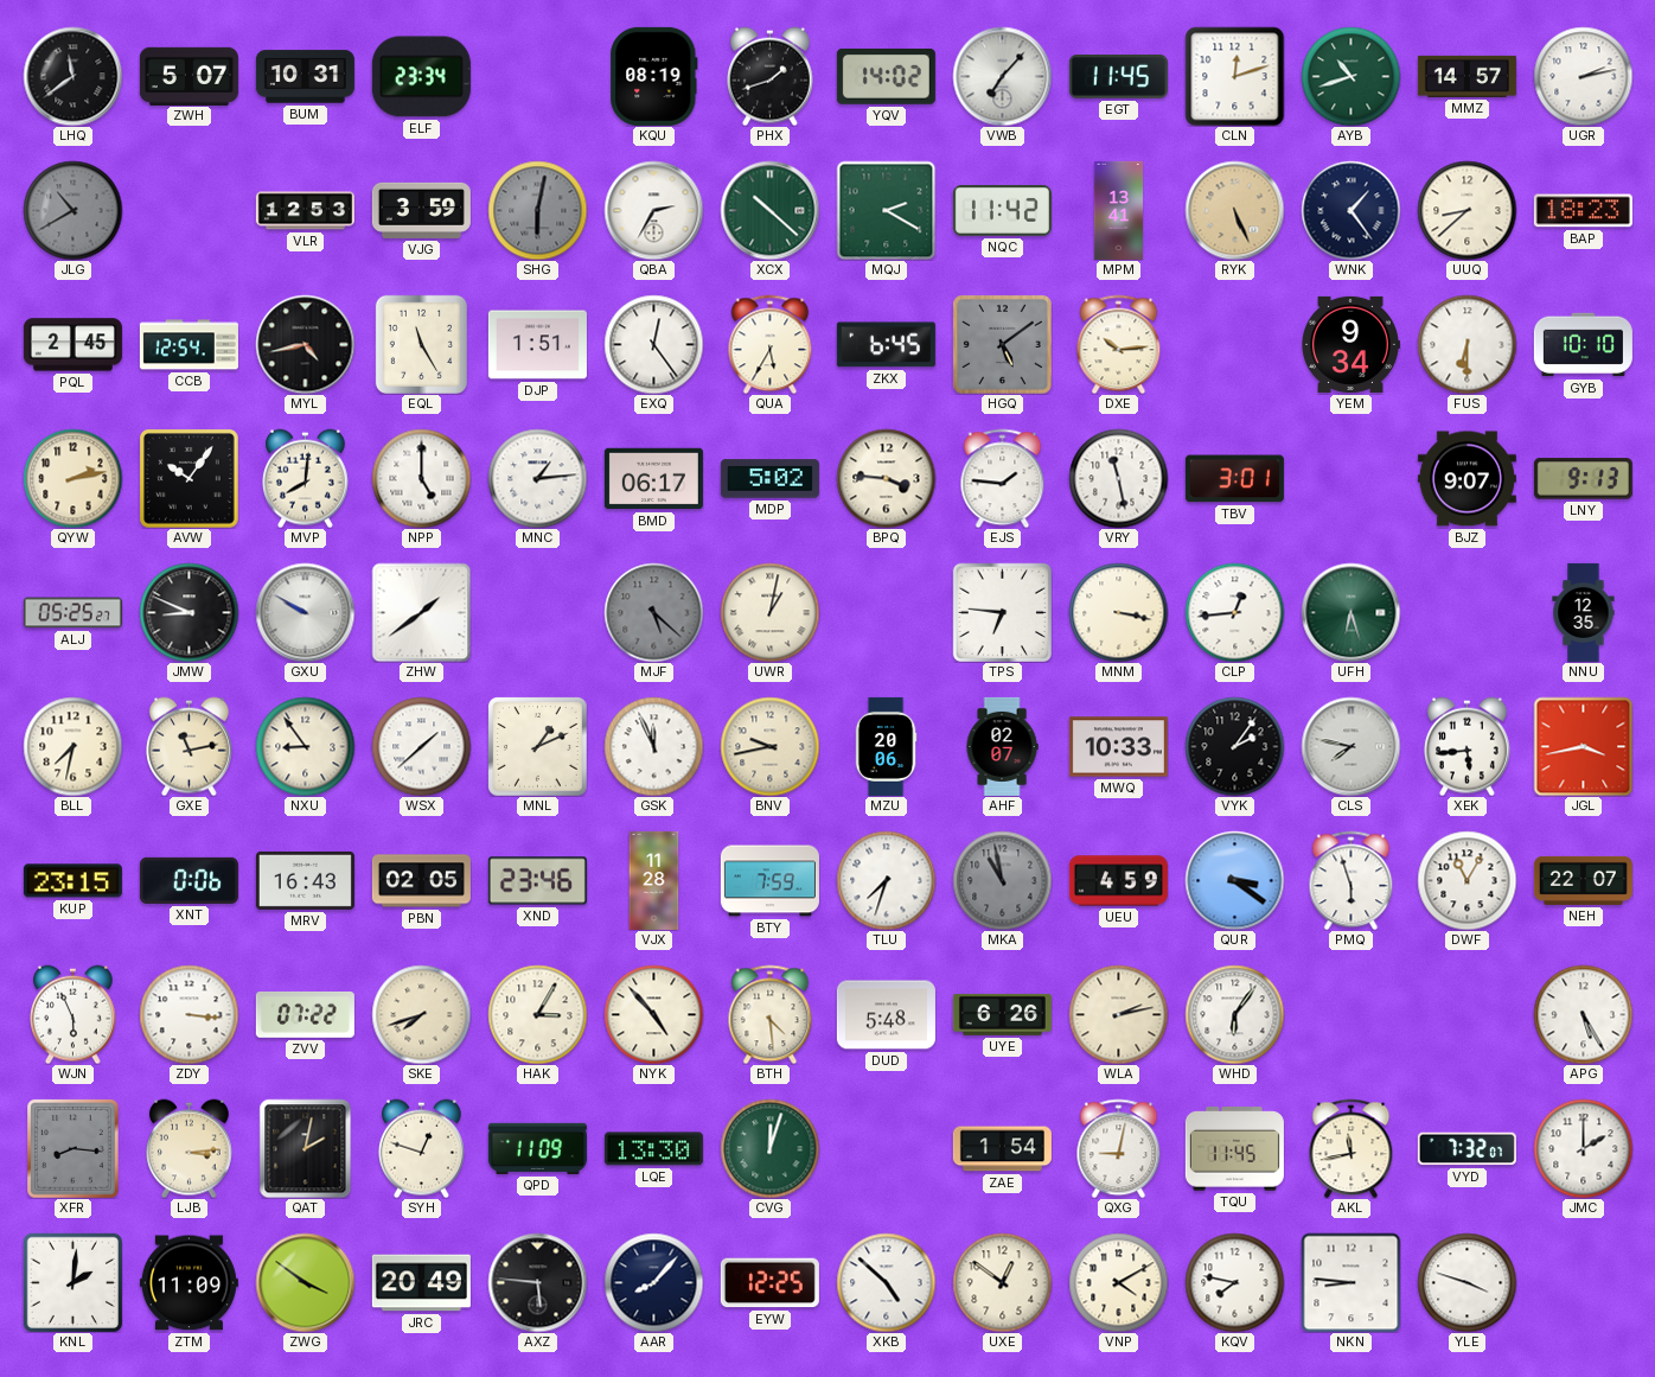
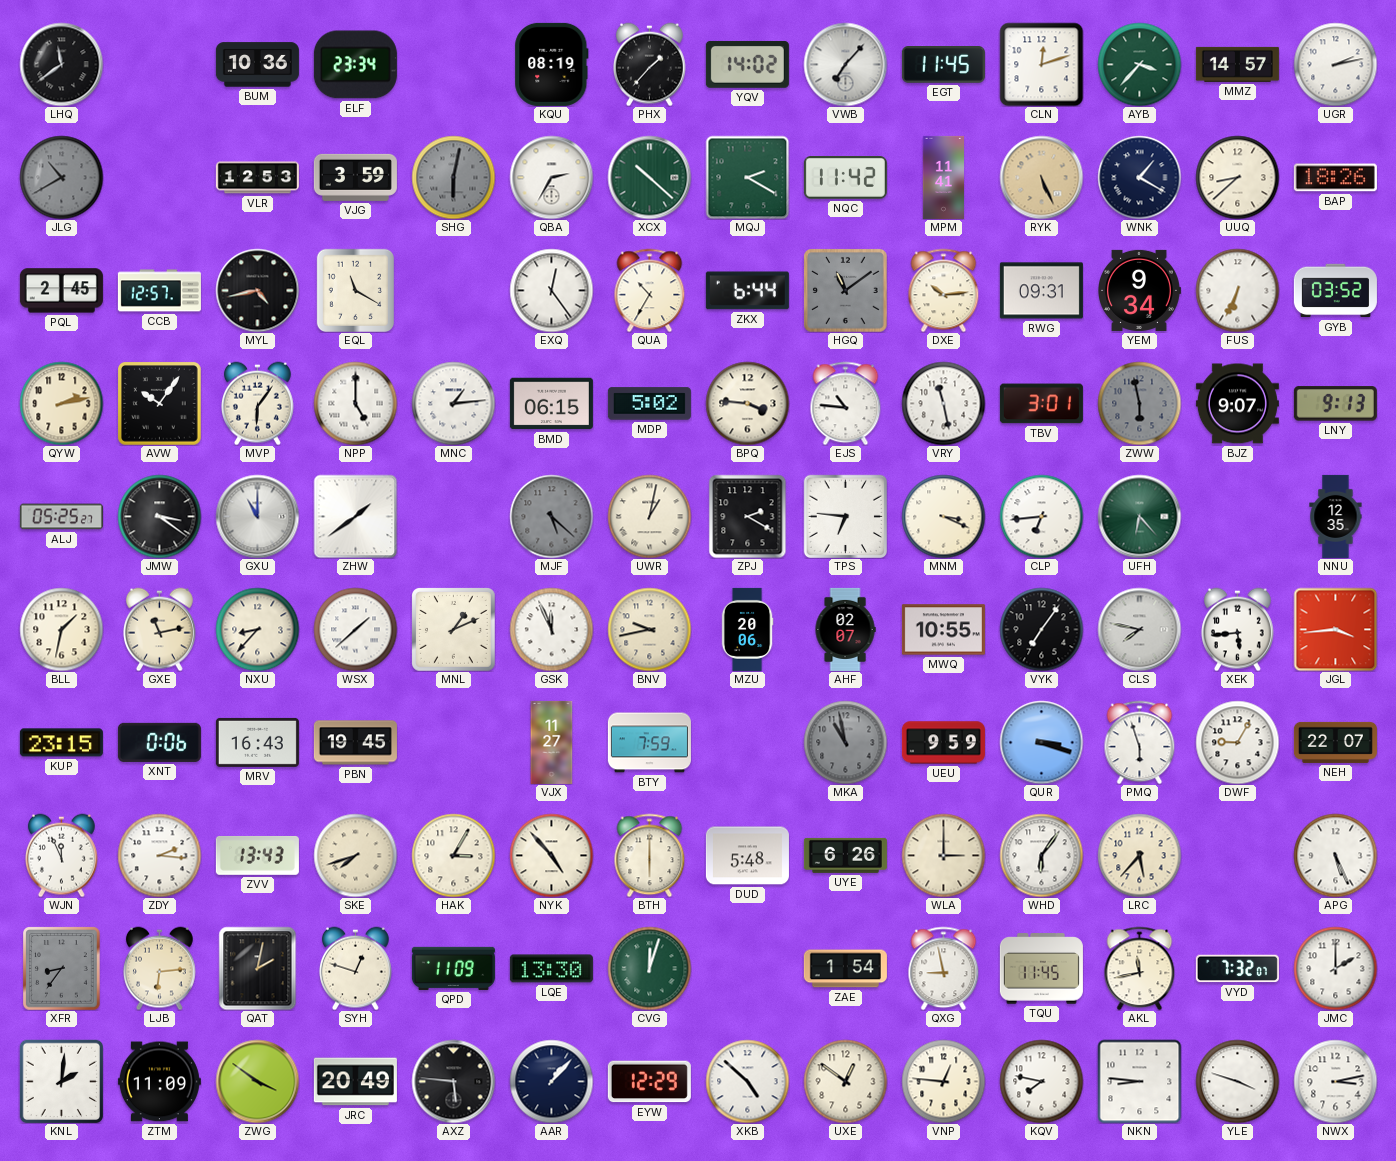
ZWH: 5:07 -> none
BUM: 10:31 -> 10:36
PHX: 1:42 -> 1:37
AYB: 10:42 -> 3:37
MPM: 13:41 -> 11:41
WNK: 1:24 -> 1:20
BAP: 18:23 -> 18:26
CCB: 12:54 -> 12:57
EQL: 11:25 -> 11:20
DJP: 1:51 -> none
QUA: 5:35 -> 10:35
ZKX: 6:45 -> 6:44
HGQ: 5:09 -> 11:09
RWG: none -> 09:31
FUS: 6:30 -> 6:34
GYB: 10:10 -> 03:52
MVP: 8:01 -> 6:06
BMD: 06:17 -> 06:15
EJS: 1:46 -> 10:46
ZWW: none -> 5:58
JMW: 8:49 -> 3:21
GXU: 9:50 -> 11:00
ZPJ: none -> 2:20
MNM: 3:17 -> 3:19
CLP: 12:44 -> 6:44
UFH: 6:27 -> 6:23
BLL: 7:32 -> 1:32
NXU: 8:54 -> 8:37
MWQ: 10:33 -> 10:55
VYK: 2:06 -> 7:06
JGL: 3:43 -> 3:44
PBN: 02:05 -> 19:45
XND: 23:46 -> none
VJX: 11:28 -> 11:27
TLU: 7:33 -> none
UEU: 4:59 -> 9:59
QUR: 3:21 -> 3:18
DWF: 11:05 -> 9:05
WJN: 5:56 -> 11:56
ZDY: 3:16 -> 2:16
ZVV: 07:22 -> 13:43
BTH: 4:29 -> 6:00
WLA: 2:13 -> 3:00
LRC: none -> 5:37
APG: 5:25 -> 5:26
XFR: 8:16 -> 8:36
LJB: 3:14 -> 6:14
QXG: 9:02 -> 8:58
AAR: 8:07 -> 1:07
EYW: 12:25 -> 12:29
VNP: 4:10 -> 12:46
NWX: none -> 3:13
